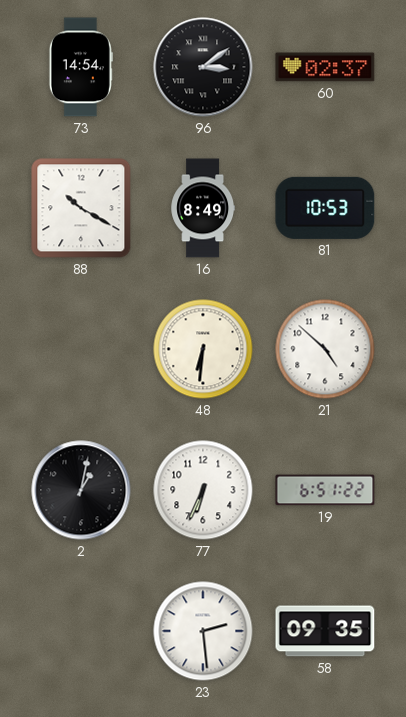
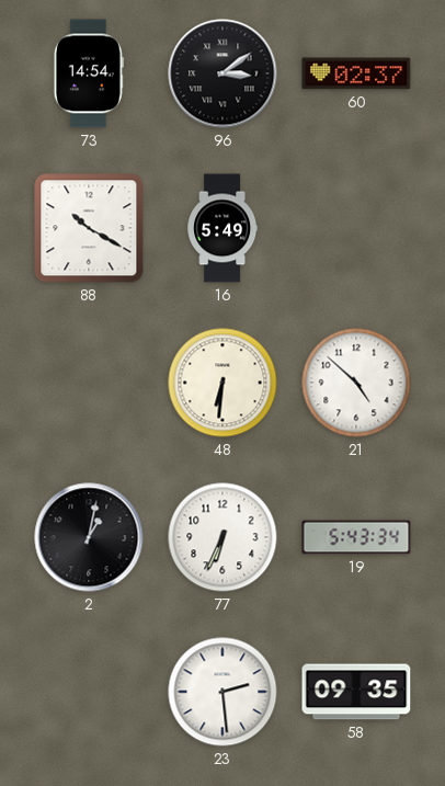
16: 8:49 -> 5:49
81: 10:53 -> none
19: 6:51 -> 5:43
